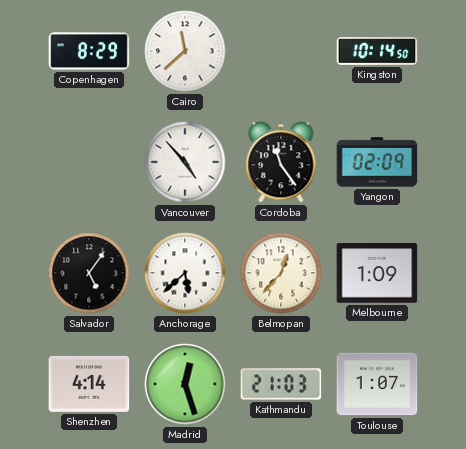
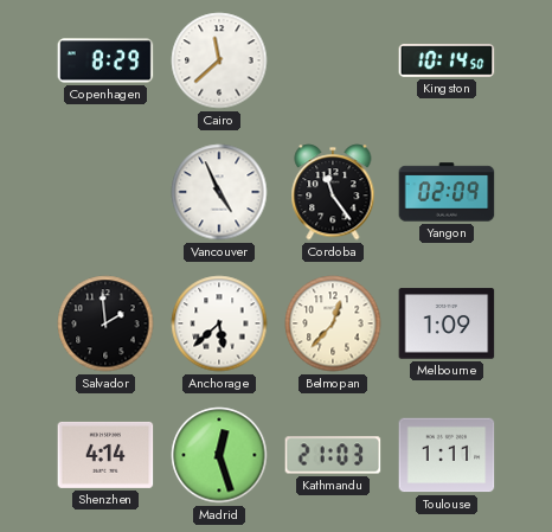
Vancouver: 4:53 -> 4:56
Salvador: 5:06 -> 1:59
Toulouse: 1:07 -> 1:11
